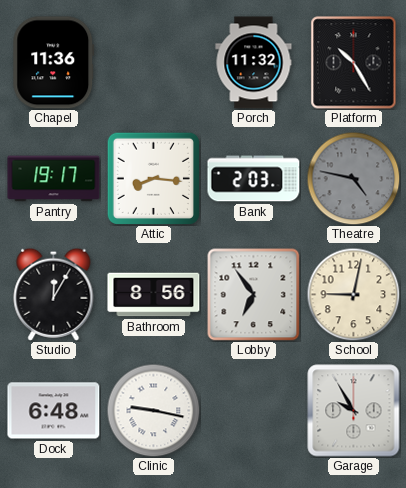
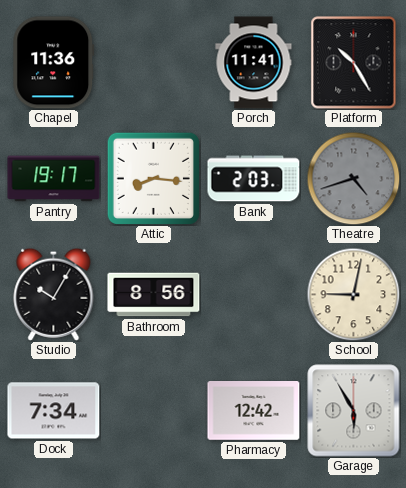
Porch: 11:32 -> 11:41
Theatre: 4:47 -> 4:42
Studio: 12:05 -> 10:05
Lobby: 6:54 -> none
Dock: 6:48 -> 7:34
Clinic: 9:17 -> none
Pharmacy: none -> 12:42
Garage: 9:55 -> 5:55
